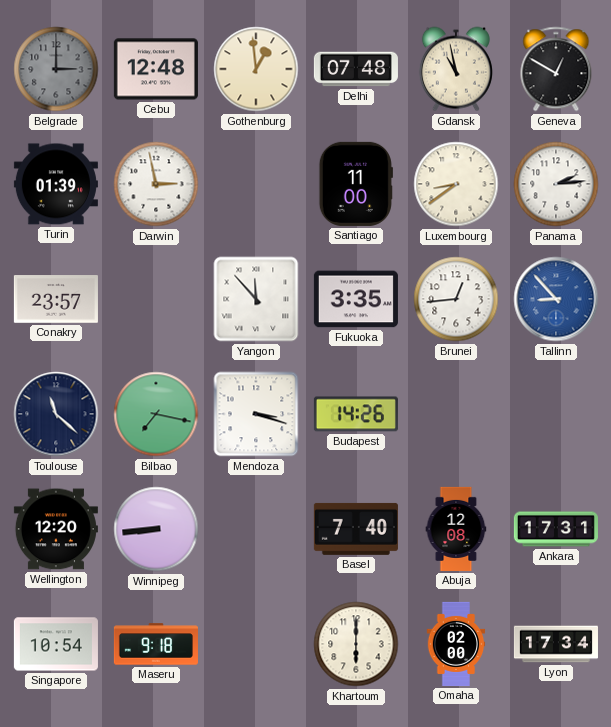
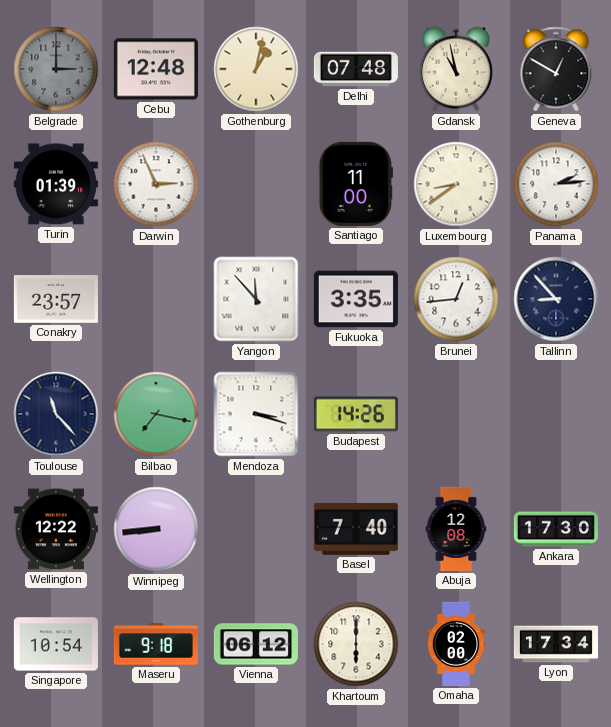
Gothenburg: 12:59 -> 1:02
Darwin: 2:58 -> 2:56
Tallinn dial: blue -> navy
Toulouse: 11:22 -> 11:23
Wellington: 12:20 -> 12:22
Ankara: 17:31 -> 17:30
Vienna: none -> 06:12
